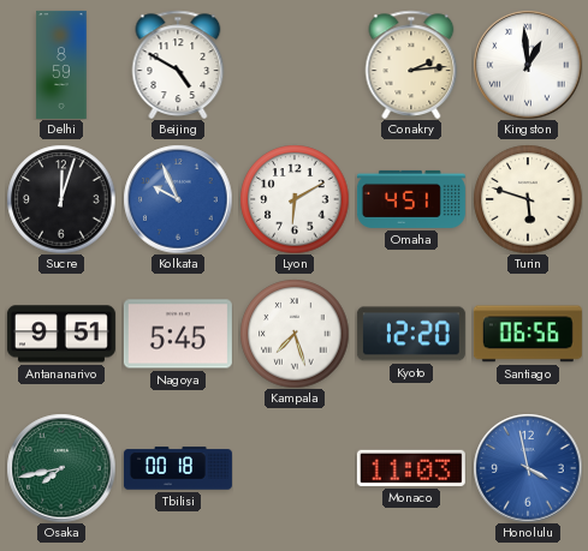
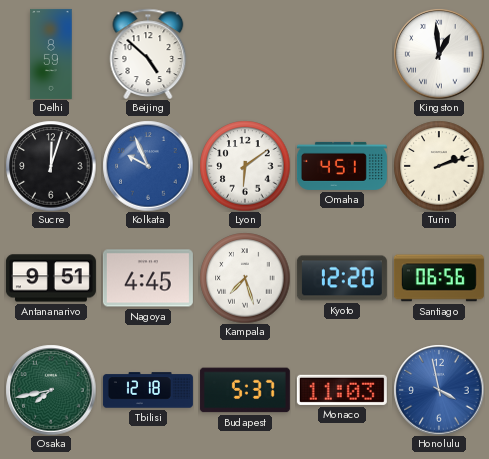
Beijing: 4:50 -> 4:52
Conakry: 2:14 -> none
Lyon: 6:10 -> 6:09
Turin: 5:48 -> 2:12
Nagoya: 5:45 -> 4:45
Tbilisi: 00:18 -> 12:18
Budapest: none -> 5:37
